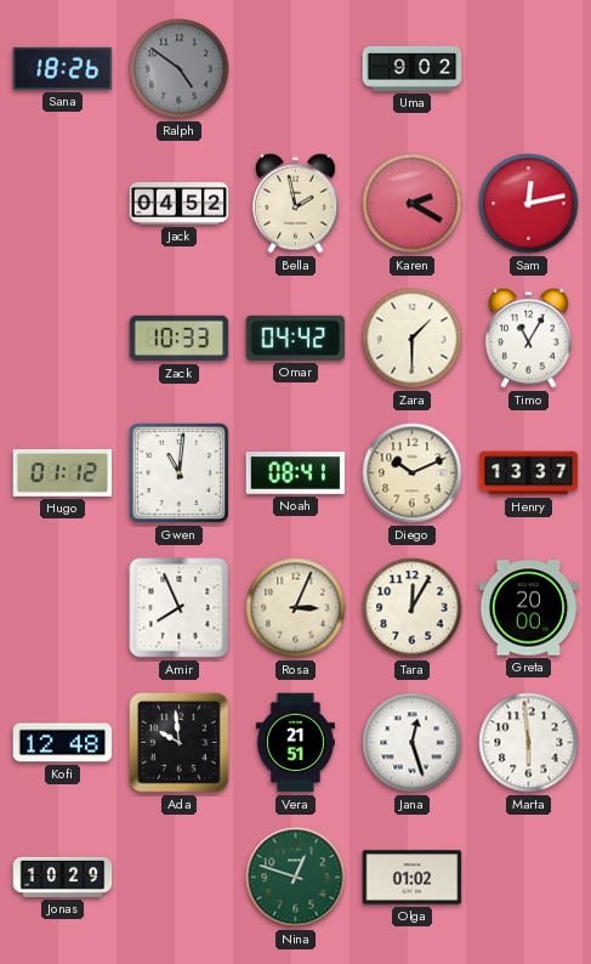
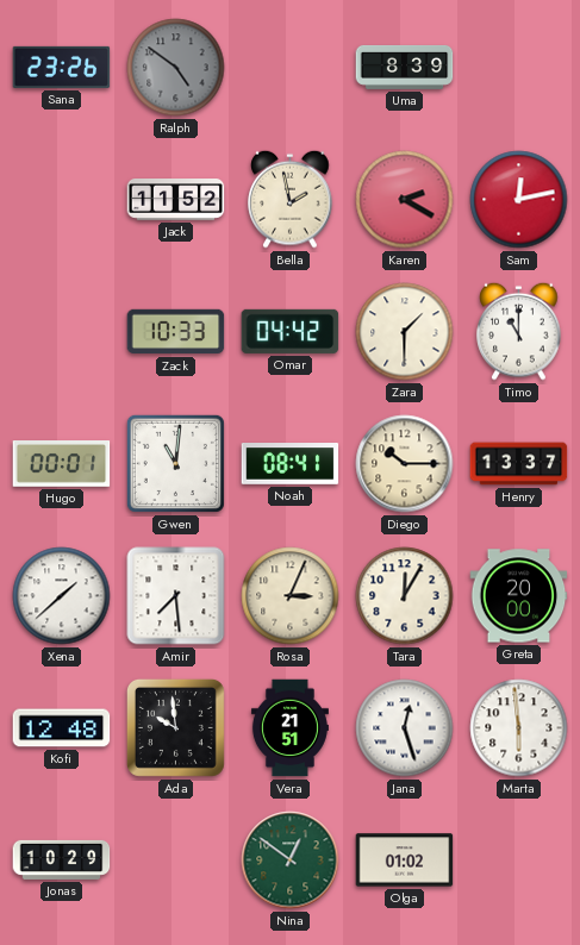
Sana: 18:26 -> 23:26
Uma: 9:02 -> 8:39
Jack: 04:52 -> 11:52
Timo: 11:05 -> 11:00
Hugo: 01:12 -> 00:01
Diego: 10:11 -> 10:15
Xena: none -> 1:38
Amir: 7:56 -> 7:29
Nina: 12:48 -> 12:51
